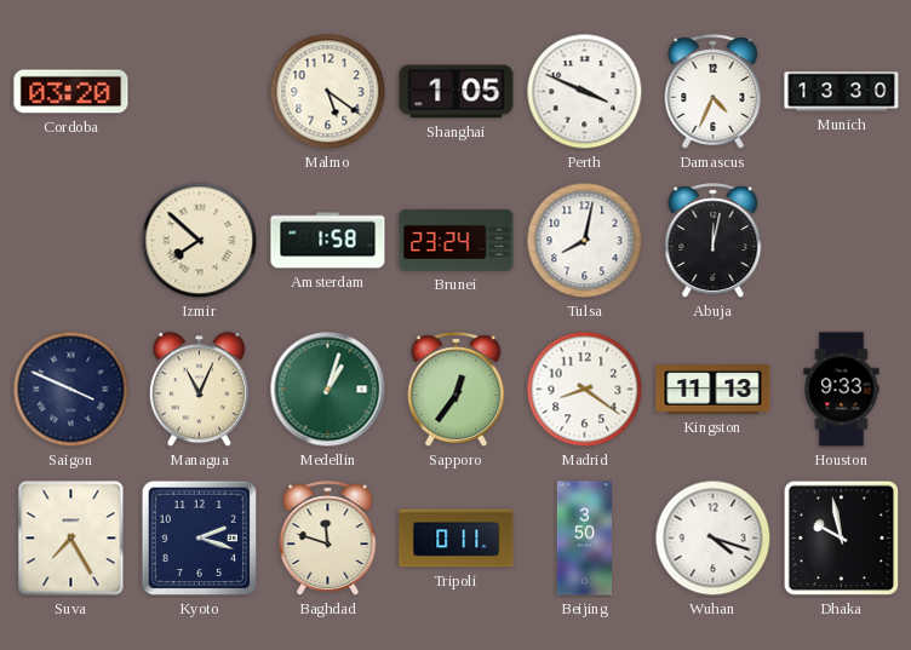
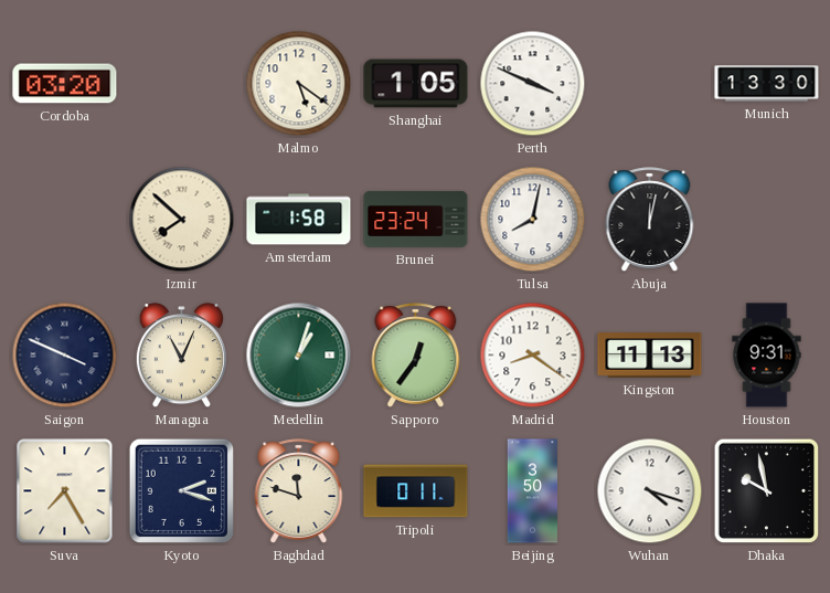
Damascus: 4:34 -> none
Houston: 9:33 -> 9:31
